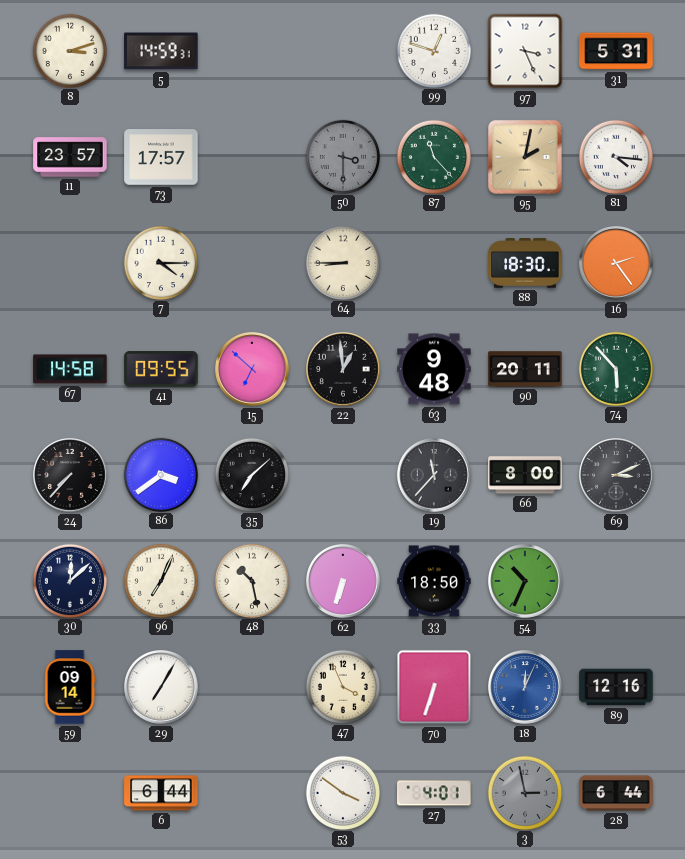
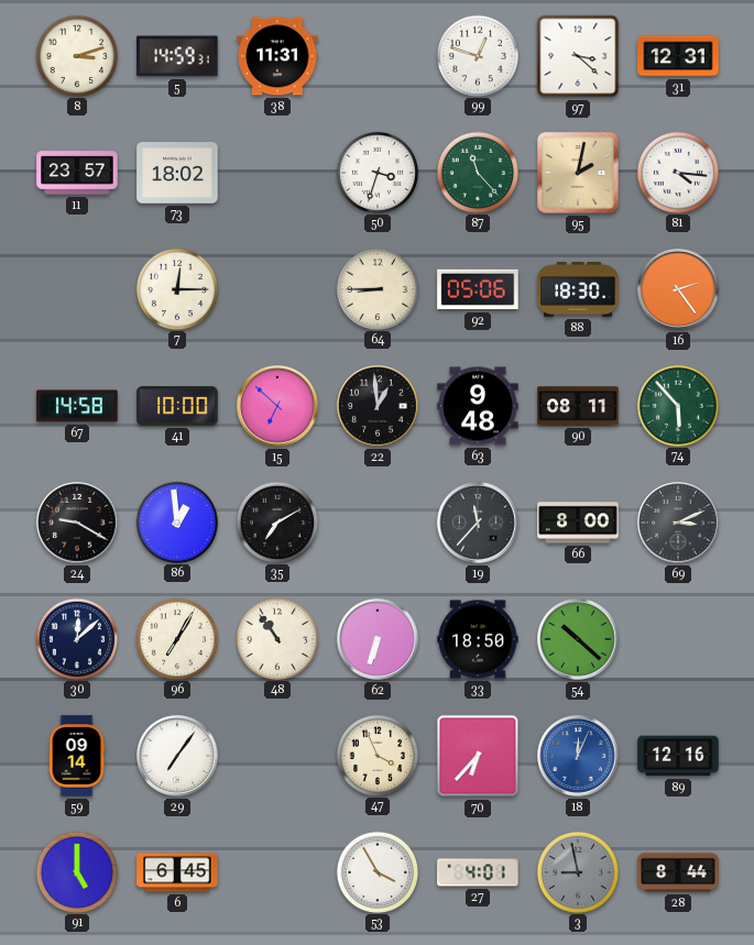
38: none -> 11:31
97: 3:26 -> 3:22
31: 5:31 -> 12:31
73: 17:57 -> 18:02
50: 3:30 -> 3:33
50 dial: grey -> white
7: 4:15 -> 12:15
92: none -> 05:06
41: 09:55 -> 10:00
90: 20:11 -> 08:11
24: 7:37 -> 9:20
86: 3:39 -> 12:59
35: 7:08 -> 7:10
96: 7:04 -> 7:05
48: 10:28 -> 10:54
54: 10:34 -> 10:22
29: 7:05 -> 7:06
70: 6:33 -> 6:37
91: none -> 5:00
6: 6:44 -> 6:45
53: 3:51 -> 3:55
3: 2:58 -> 8:58
28: 6:44 -> 8:44
